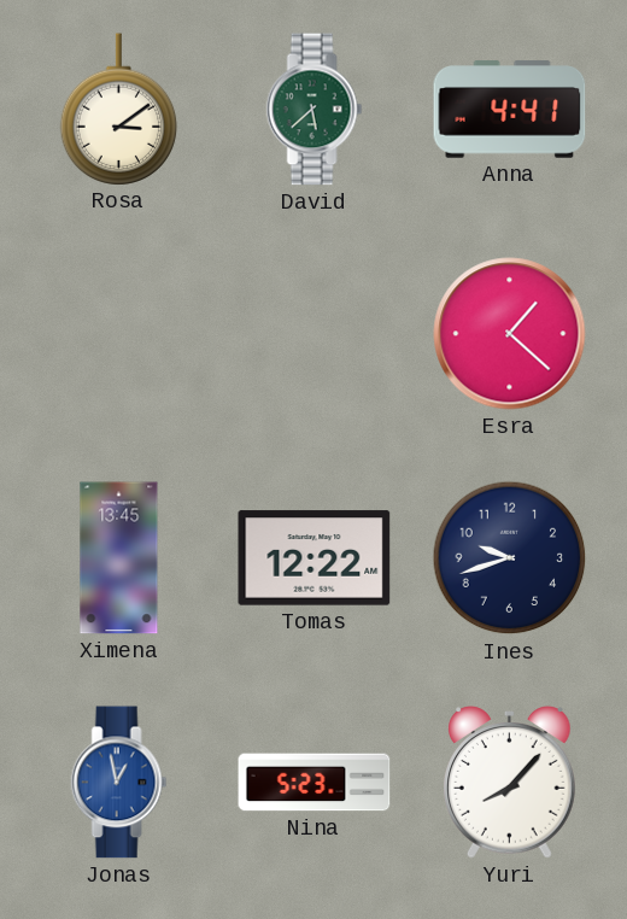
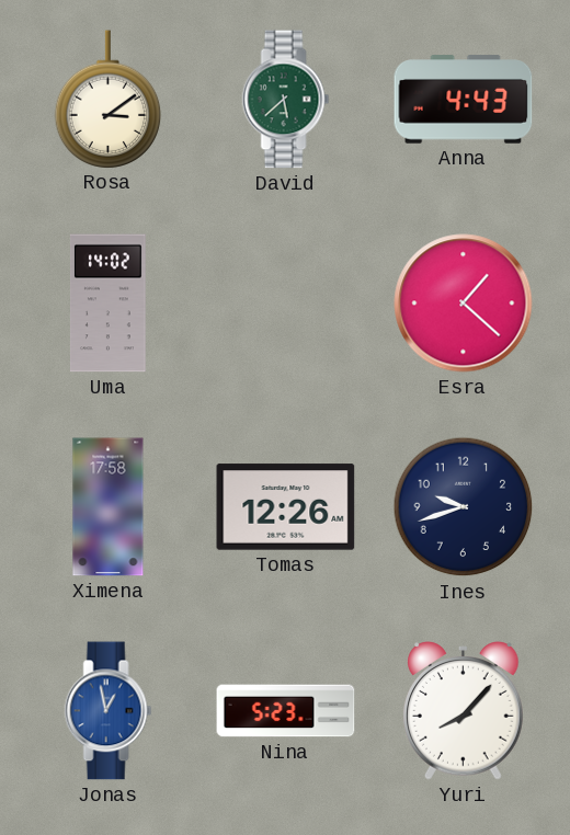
Anna: 4:41 -> 4:43
Uma: none -> 14:02
Ximena: 13:45 -> 17:58
Tomas: 12:22 -> 12:26
